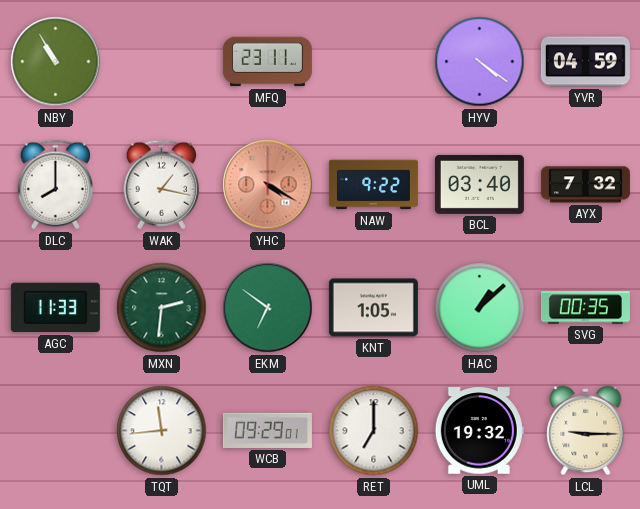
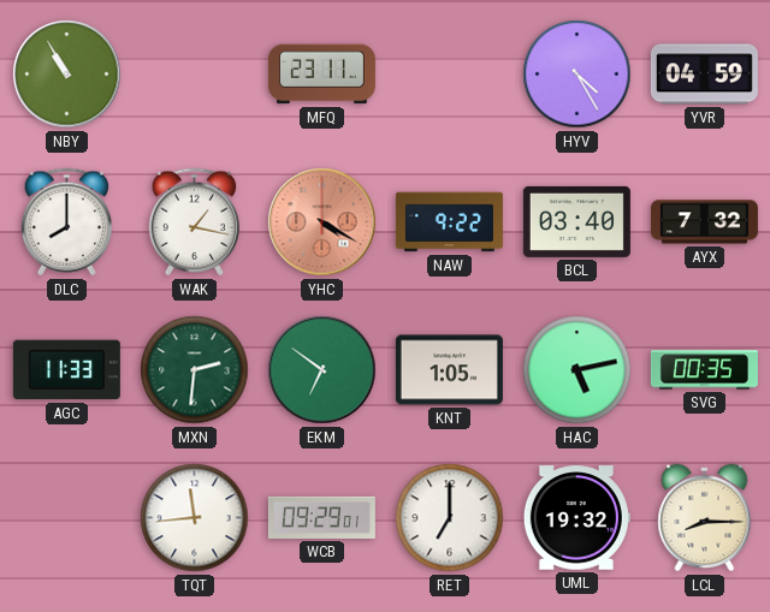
HYV: 4:21 -> 4:25
HAC: 1:08 -> 5:13
LCL: 9:15 -> 8:15
